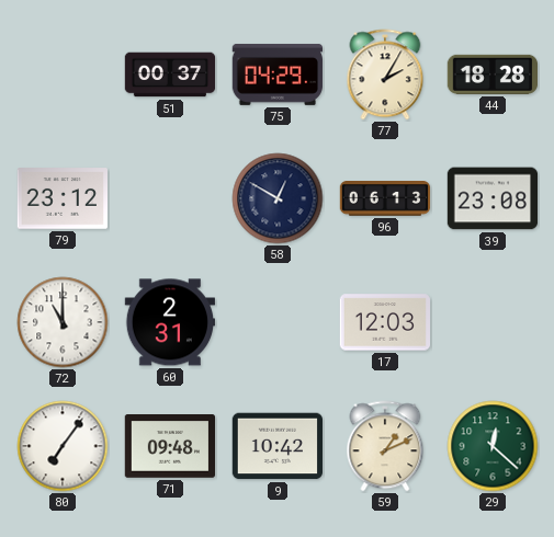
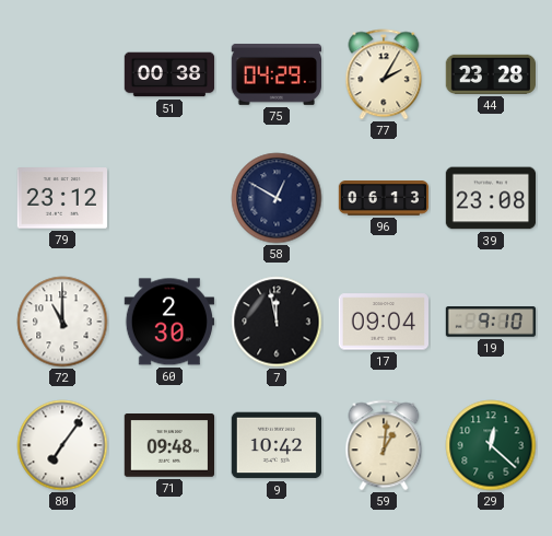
51: 00:37 -> 00:38
44: 18:28 -> 23:28
60: 2:31 -> 2:30
7: none -> 11:58
17: 12:03 -> 09:04
19: none -> 9:10
59: 1:11 -> 1:01
